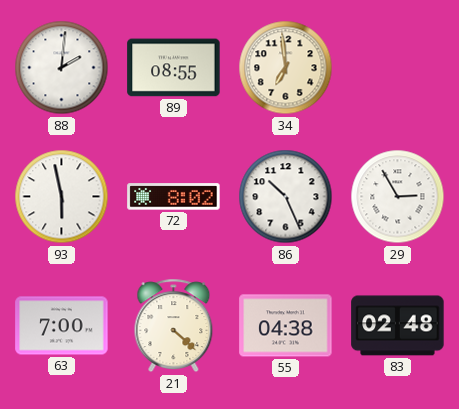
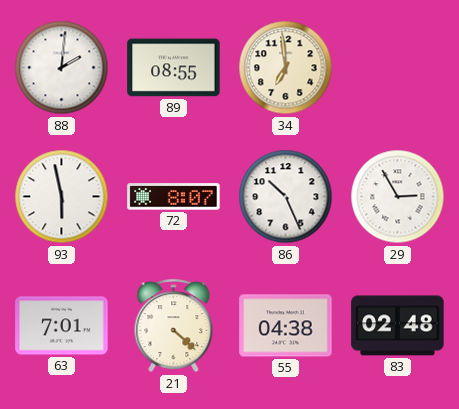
72: 8:02 -> 8:07
63: 7:00 -> 7:01
